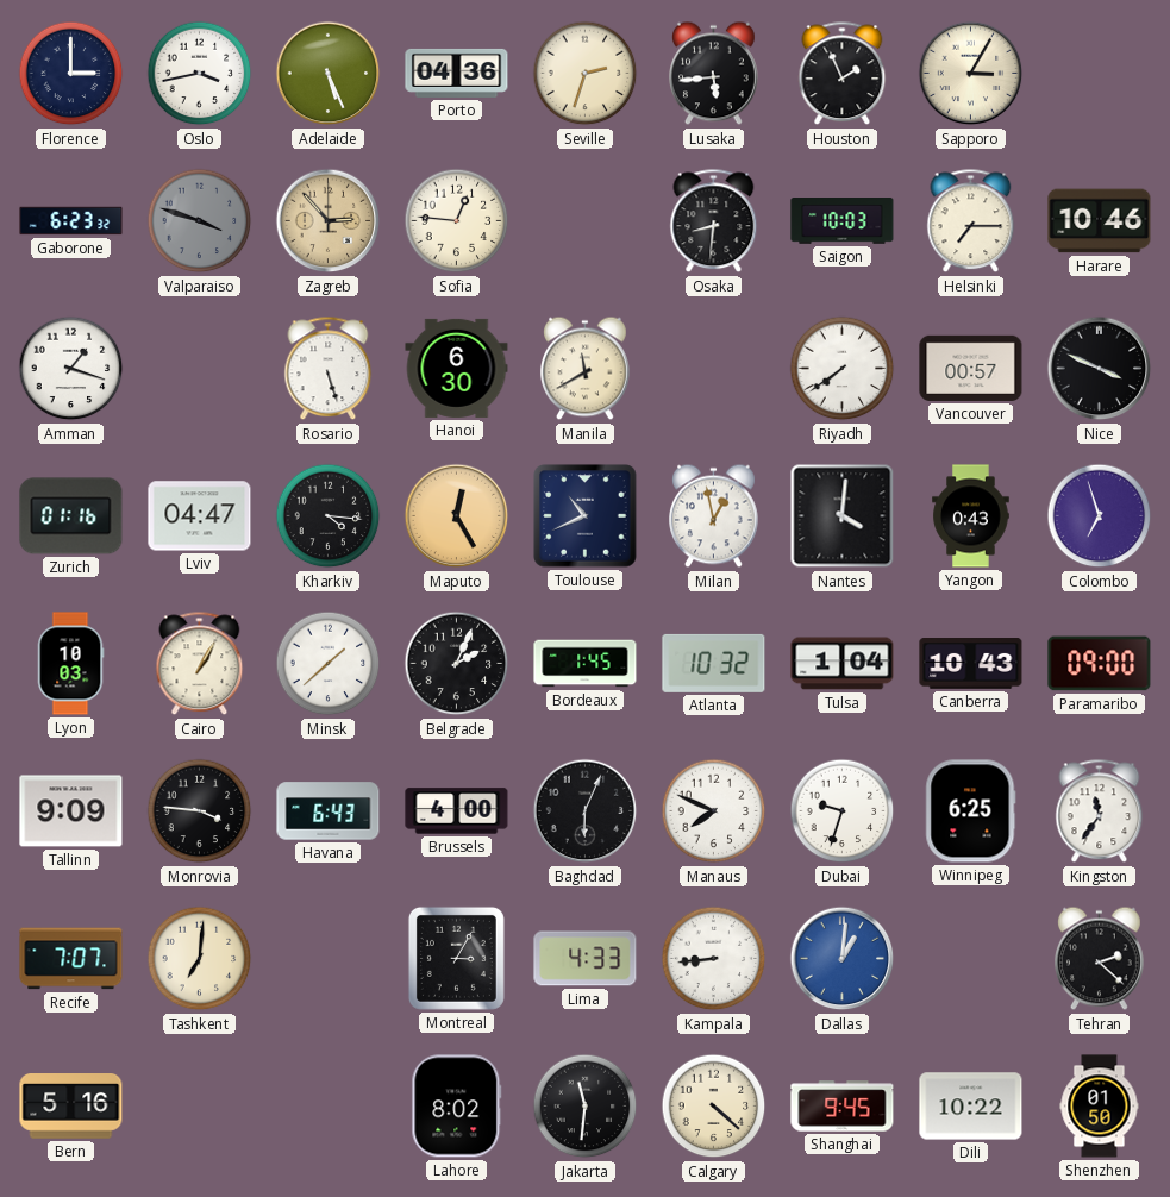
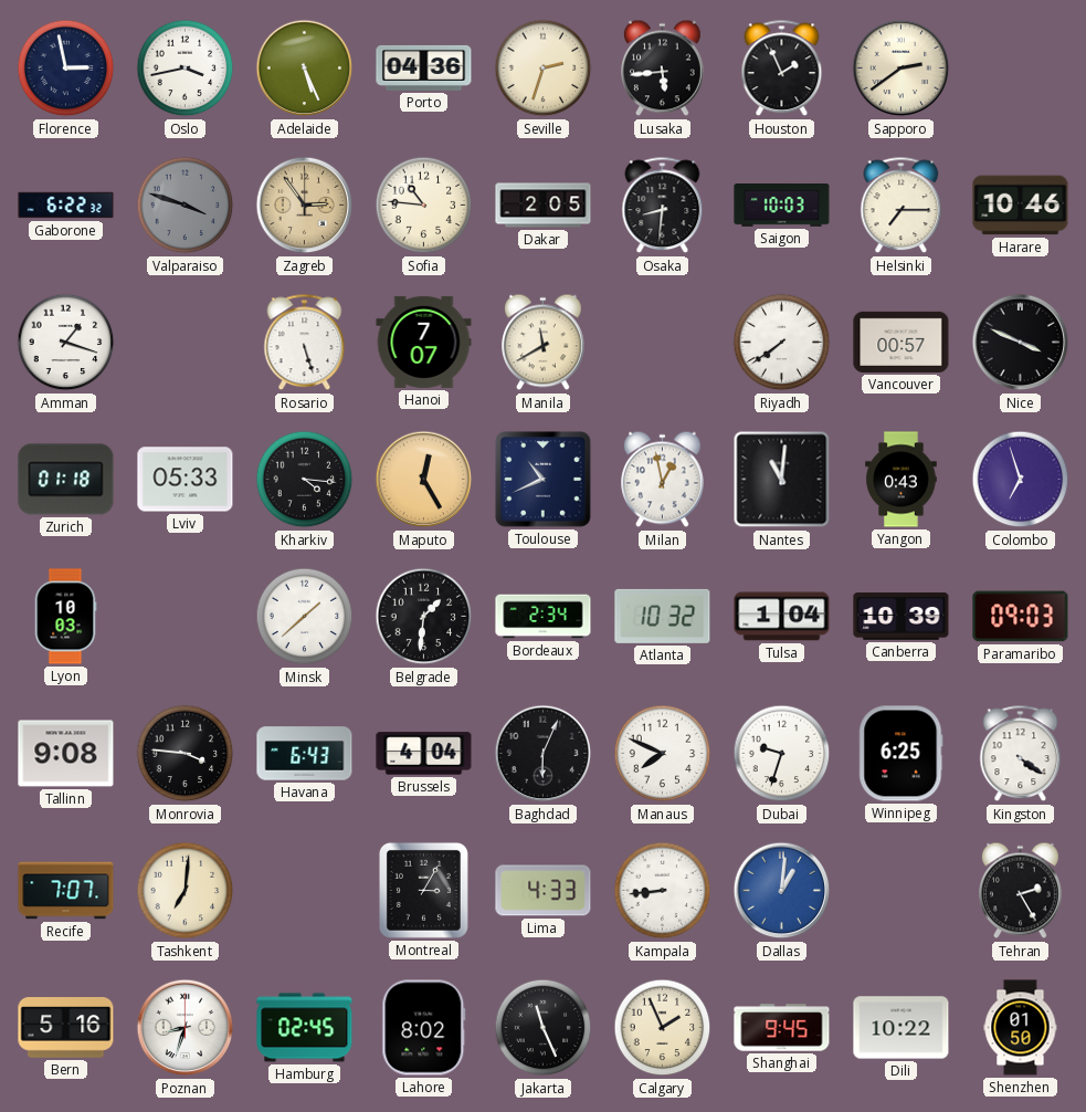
Florence: 3:00 -> 2:58
Sapporo: 3:05 -> 2:39
Gaborone: 6:23 -> 6:22
Zagreb: 2:53 -> 2:54
Sofia: 12:46 -> 10:46
Dakar: none -> 2:05
Hanoi: 6:30 -> 7:07
Zurich: 01:16 -> 01:18
Lviv: 04:47 -> 05:33
Nantes: 4:01 -> 11:01
Cairo: 1:05 -> none
Belgrade: 2:04 -> 1:31
Bordeaux: 1:45 -> 2:34
Canberra: 10:43 -> 10:39
Paramaribo: 09:00 -> 09:03
Tallinn: 9:09 -> 9:08
Brussels: 4:00 -> 4:04
Kingston: 11:36 -> 4:21
Tehran: 2:22 -> 2:25
Poznan: none -> 8:33
Hamburg: none -> 02:45
Jakarta: 11:31 -> 11:26
Calgary: 4:22 -> 1:56
